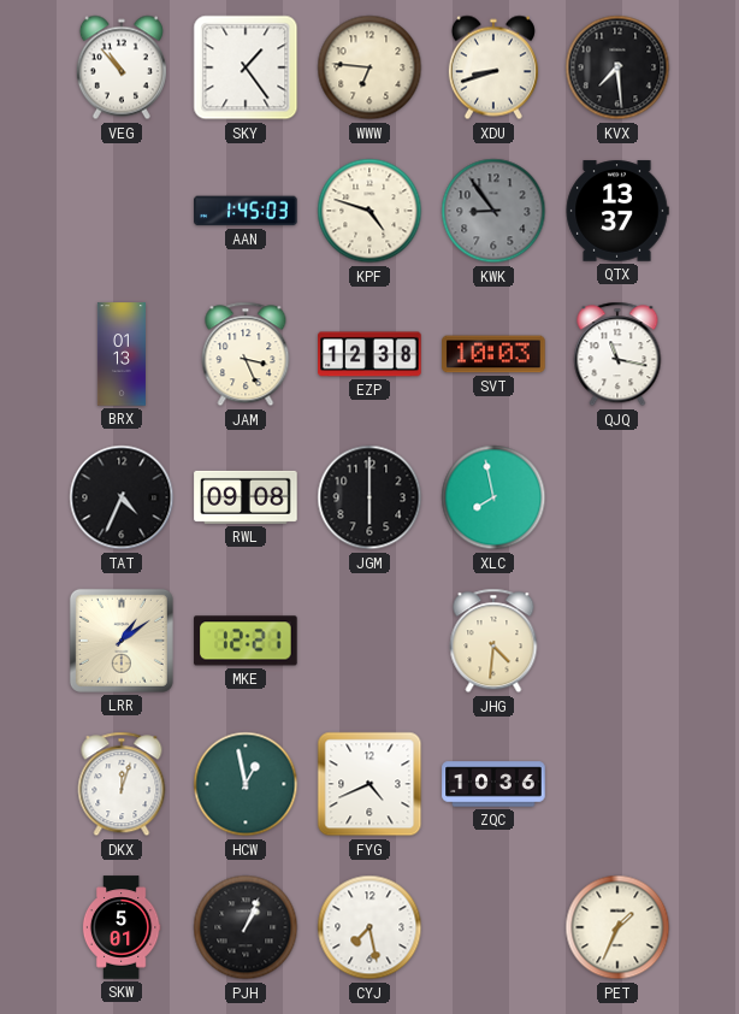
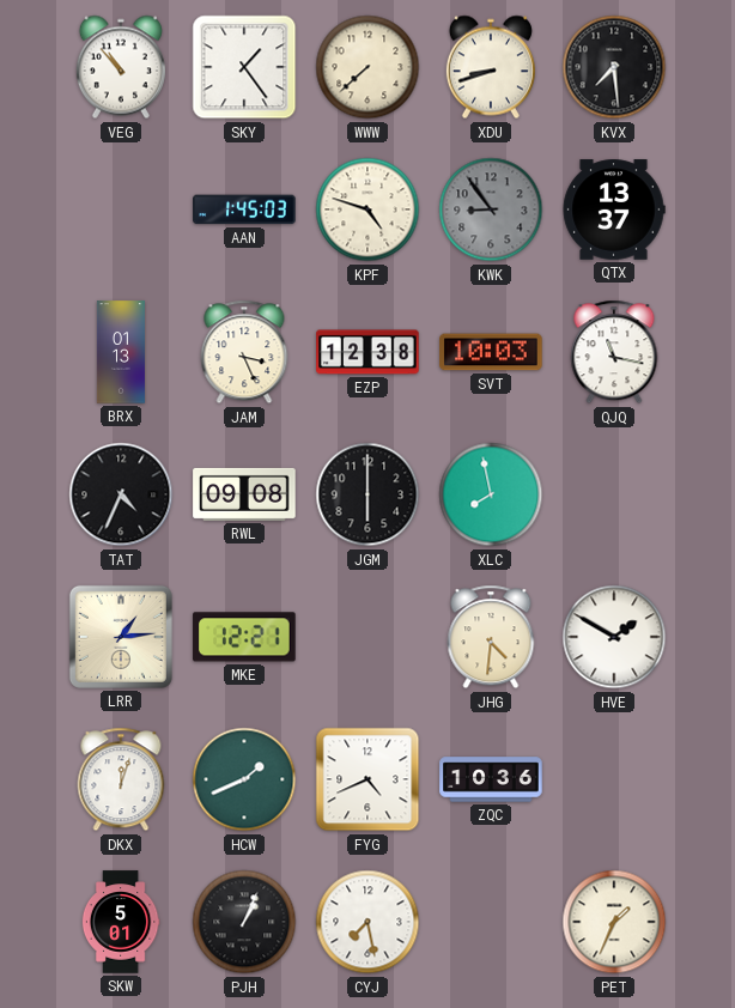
WWW: 6:46 -> 7:38
LRR: 1:09 -> 1:14
HVE: none -> 1:50
HCW: 12:58 -> 1:41
